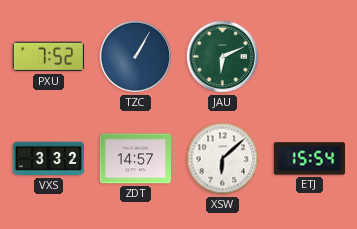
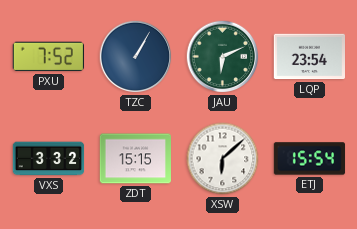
LQP: none -> 23:54
ZDT: 14:57 -> 15:15
